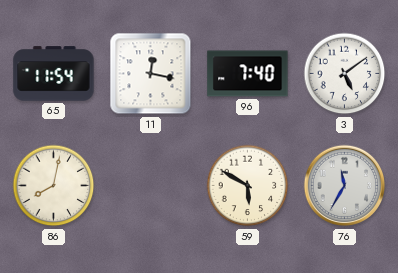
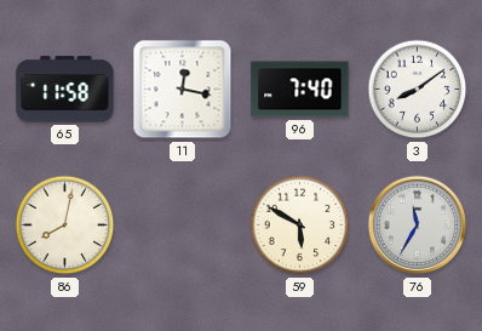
65: 11:54 -> 11:58
3: 5:09 -> 8:09
